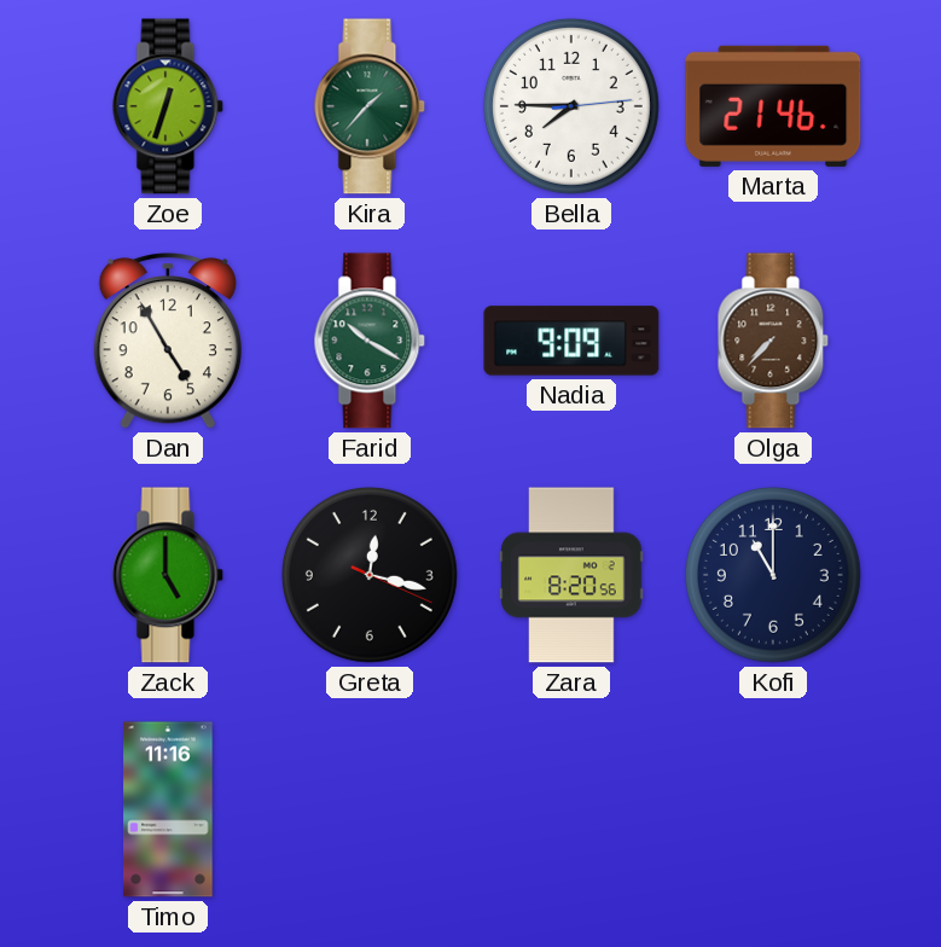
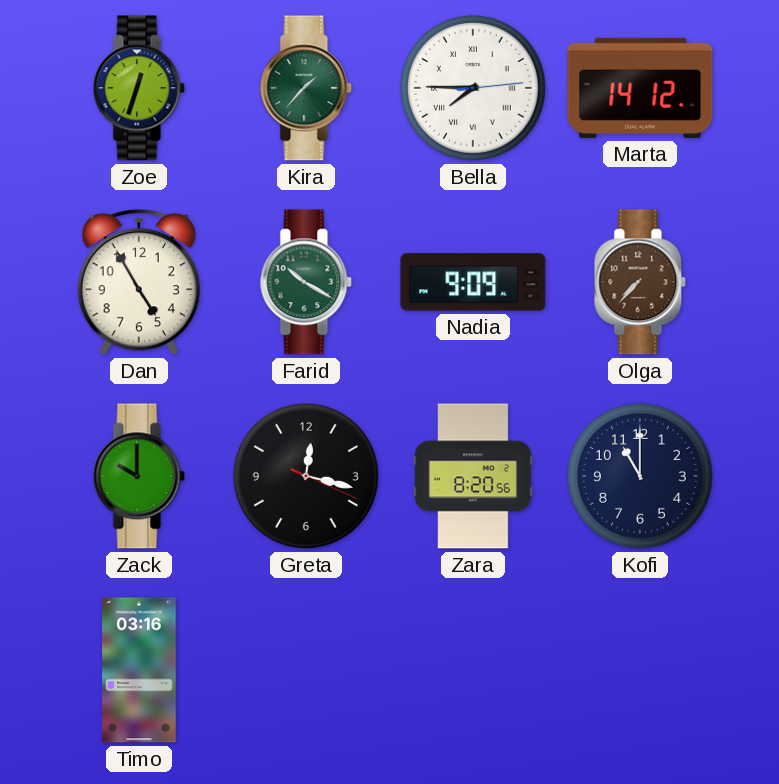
Bella numerals: Arabic -> Roman
Marta: 21:46 -> 14:12
Zack: 5:00 -> 10:00
Timo: 11:16 -> 03:16
